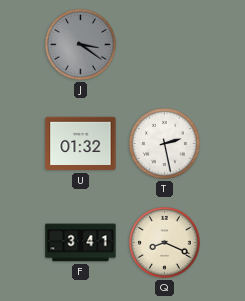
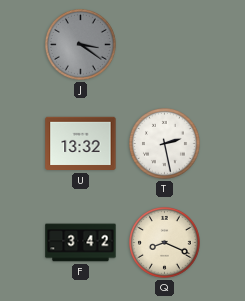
U: 01:32 -> 13:32
F: 3:41 -> 3:42
